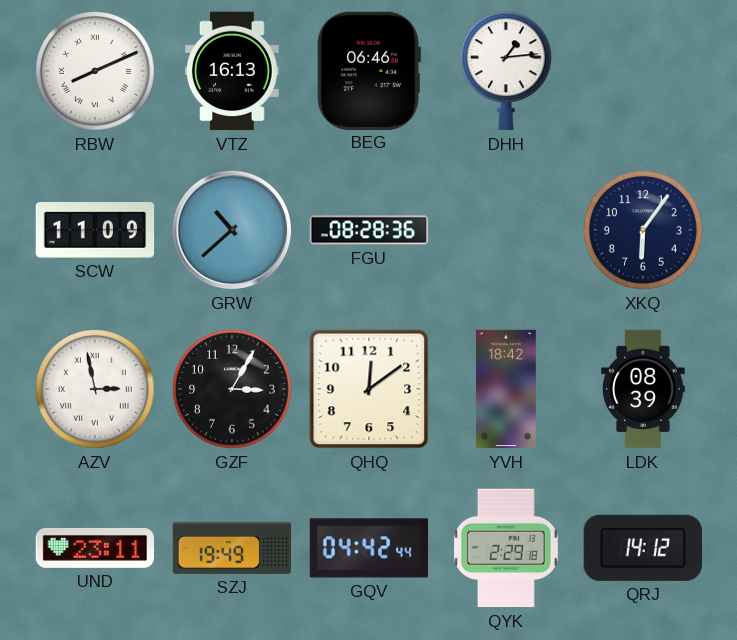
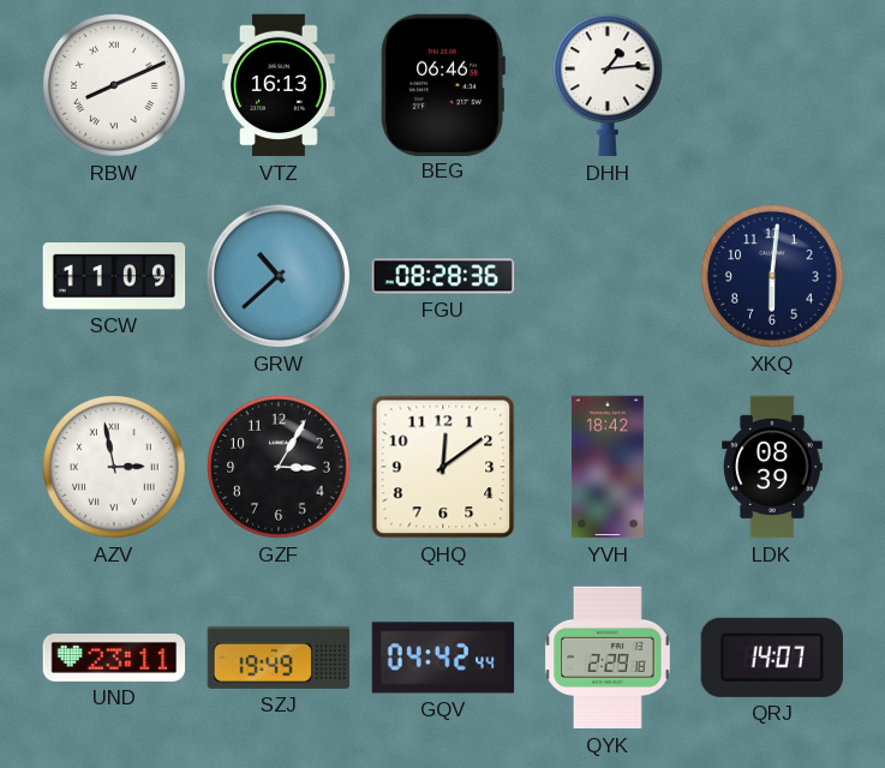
XKQ: 6:06 -> 6:01
QRJ: 14:12 -> 14:07
